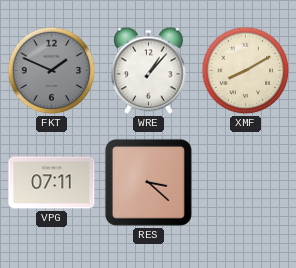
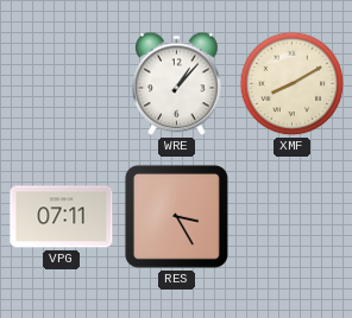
FKT: 1:49 -> none
RES: 3:22 -> 3:25
